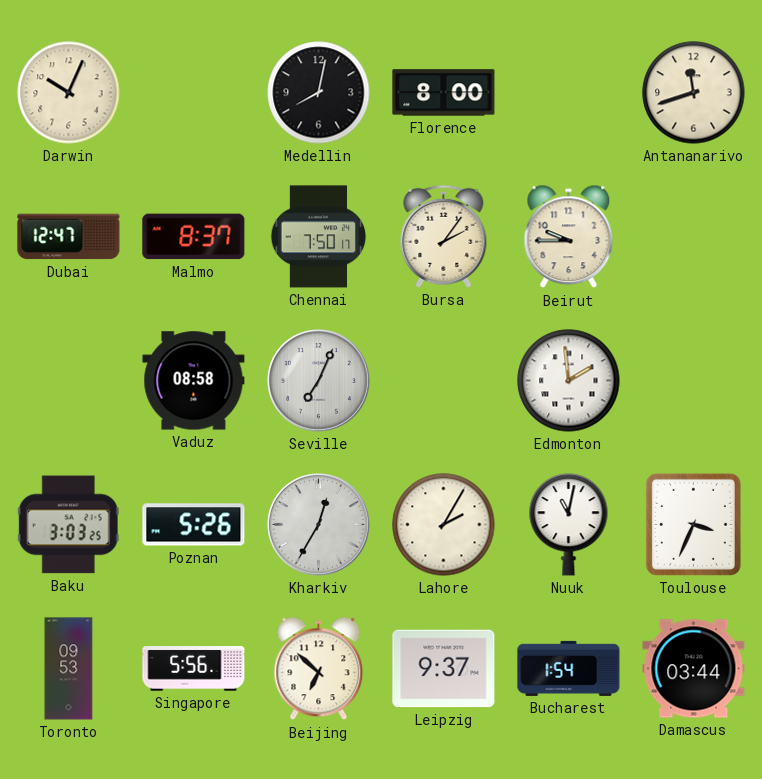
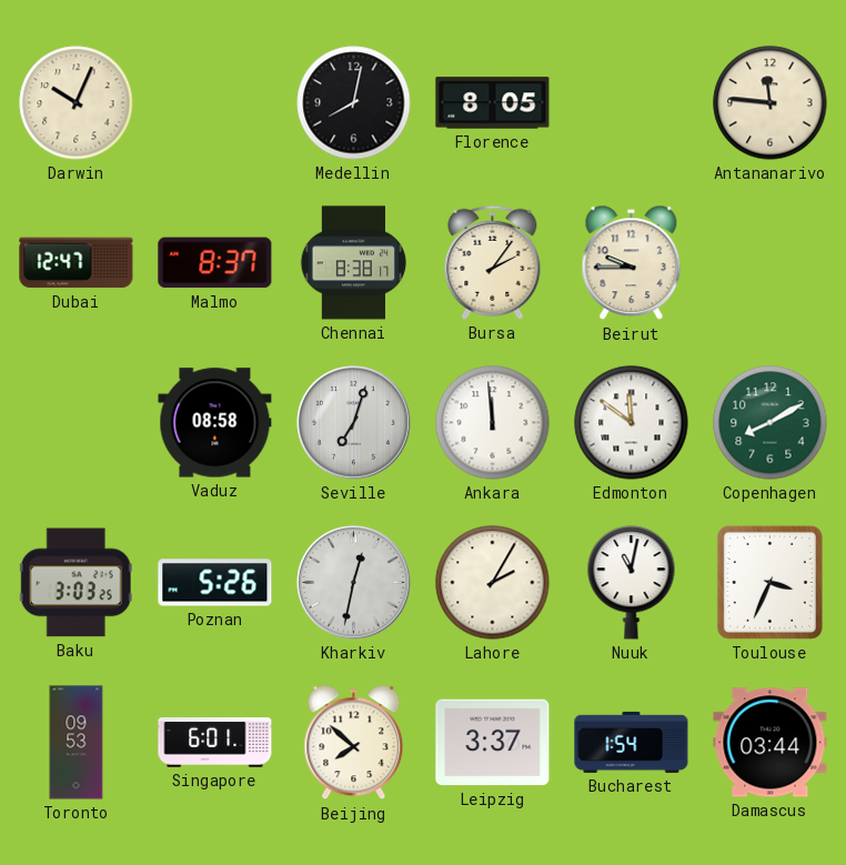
Florence: 8:00 -> 8:05
Antananarivo: 11:42 -> 11:46
Chennai: 7:50 -> 8:38
Seville: 7:04 -> 7:03
Ankara: none -> 11:59
Edmonton: 1:59 -> 11:51
Copenhagen: none -> 8:10
Kharkiv: 12:35 -> 12:32
Singapore: 5:56 -> 6:01
Beijing: 6:52 -> 7:52
Leipzig: 9:37 -> 3:37
